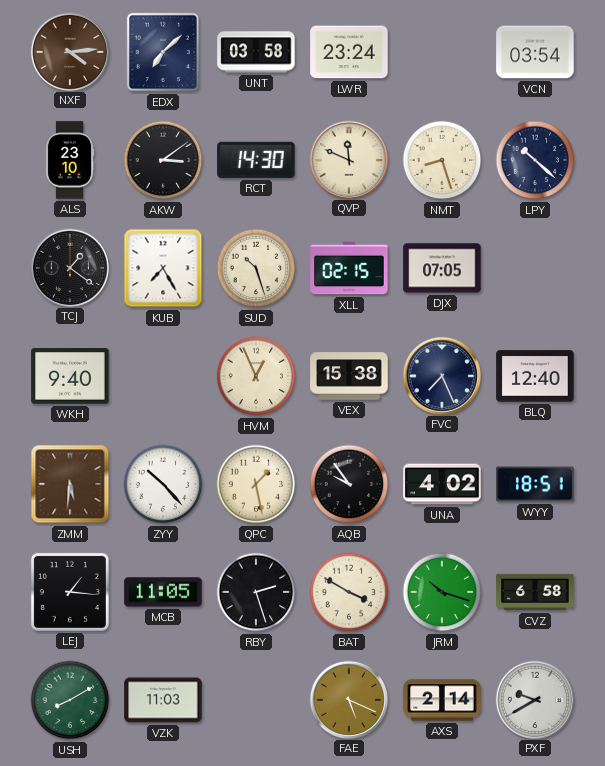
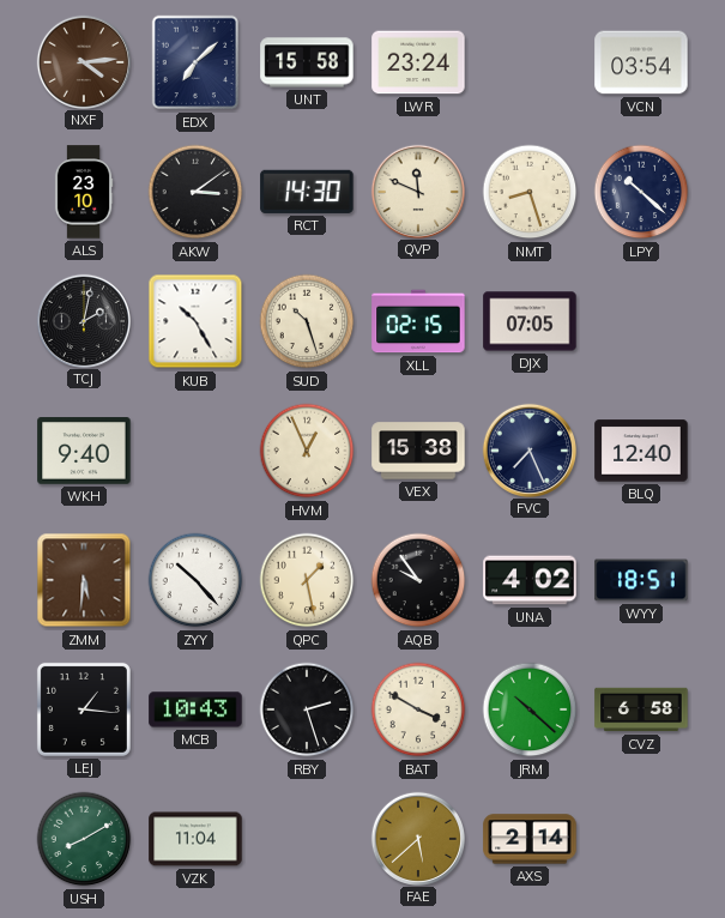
UNT: 03:58 -> 15:58
TCJ: 1:21 -> 2:02
KUB: 7:25 -> 10:25
MCB: 11:05 -> 10:43
JRM: 10:18 -> 10:22
VZK: 11:03 -> 11:04
FAE: 5:19 -> 5:38
PXF: 9:40 -> none
